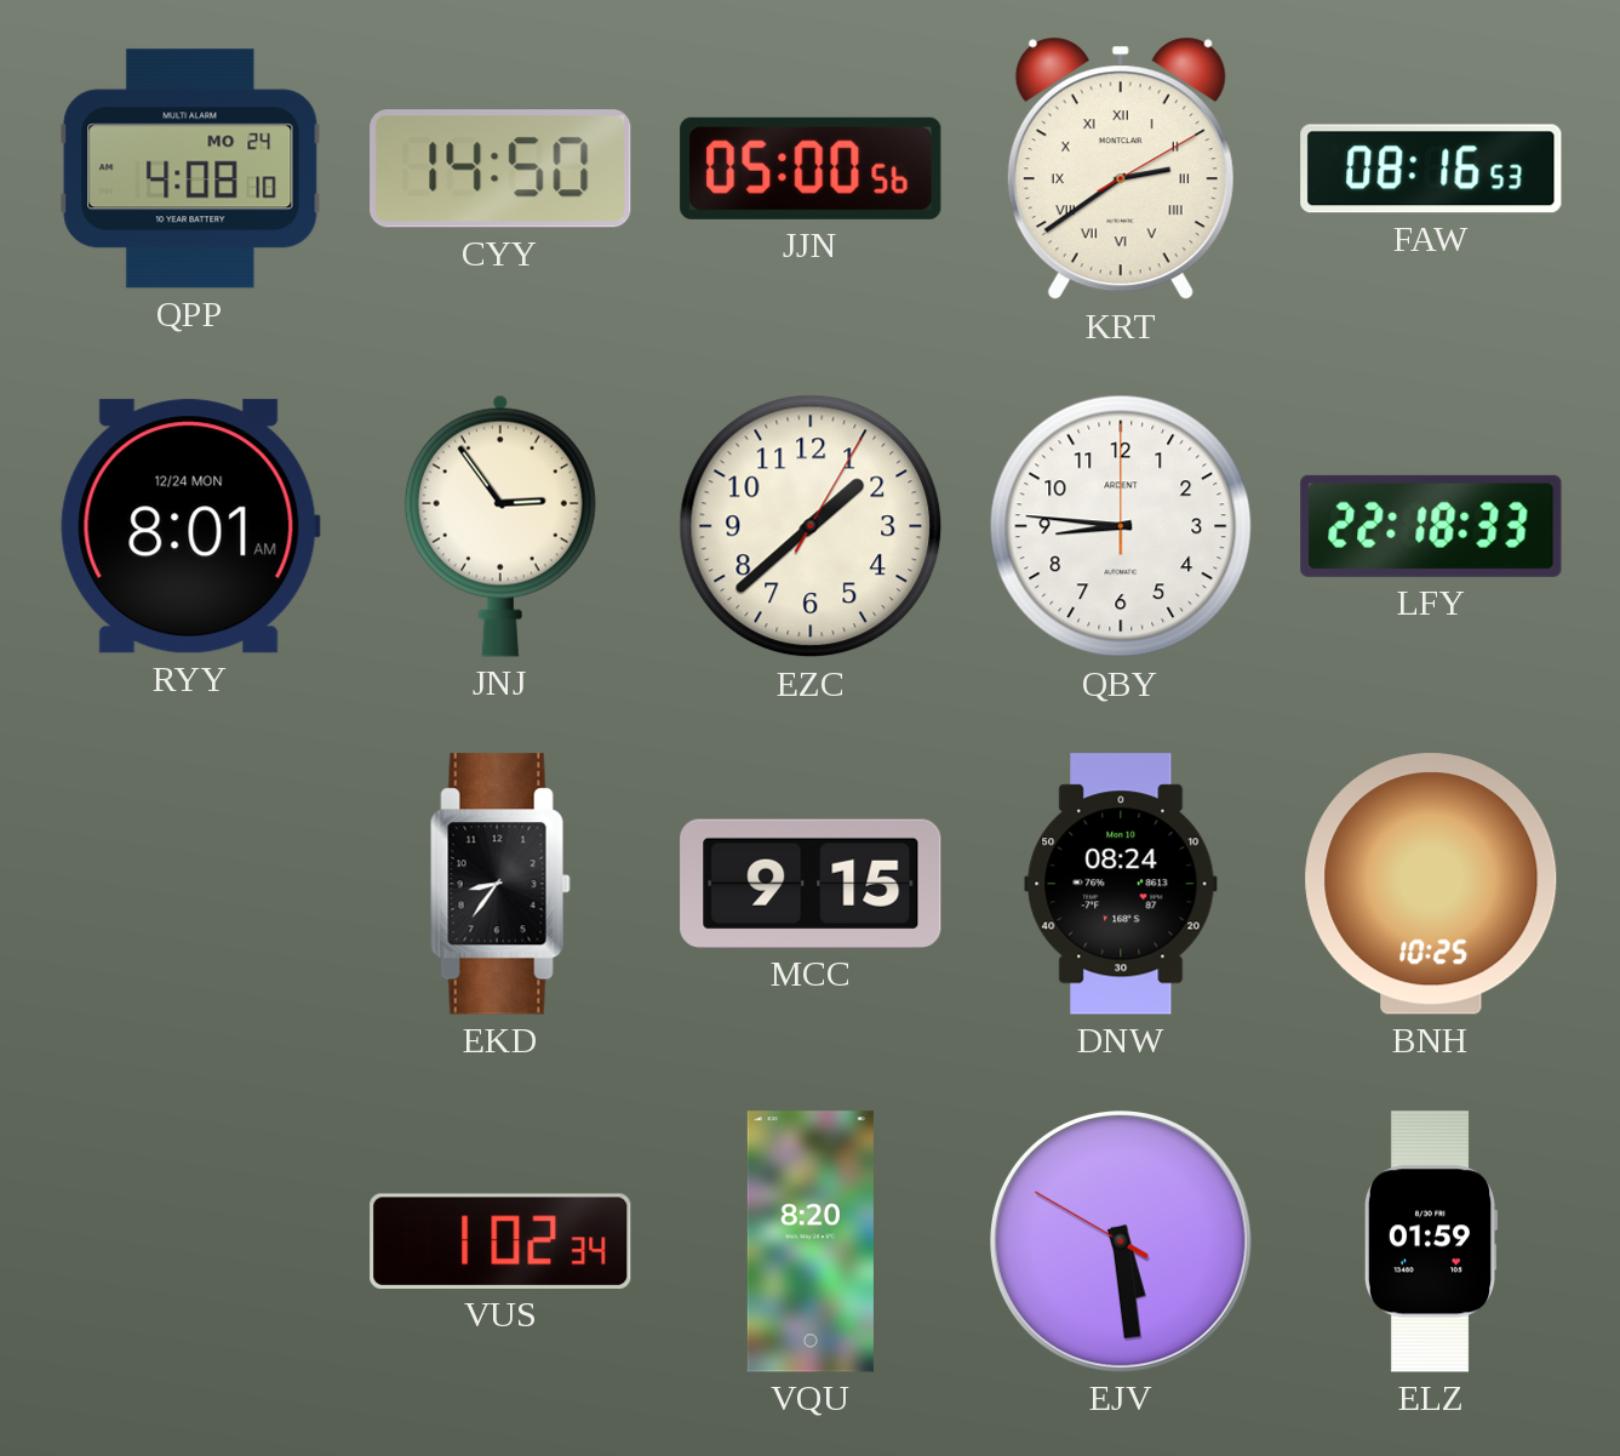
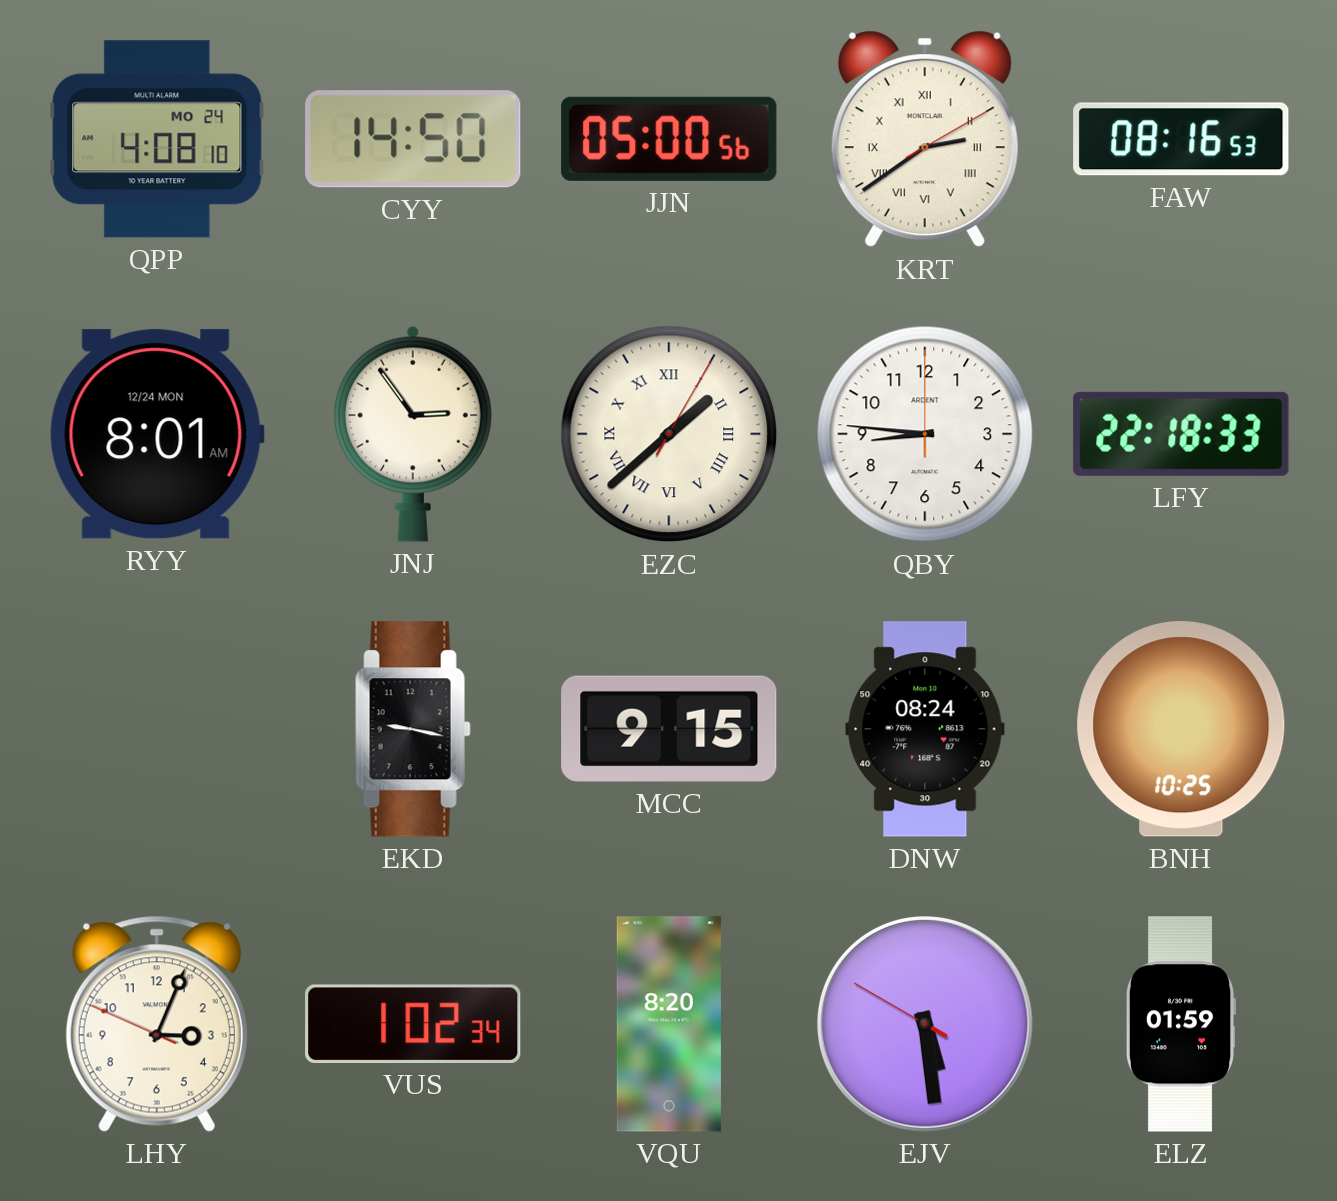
EZC numerals: Arabic -> Roman
EKD: 8:36 -> 9:17
LHY: none -> 3:03
